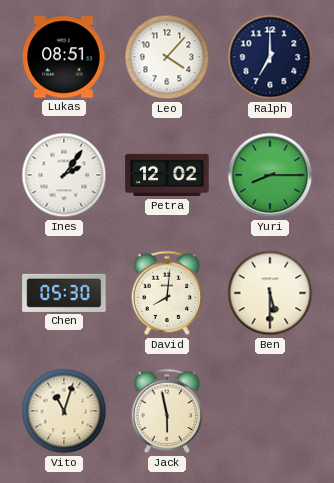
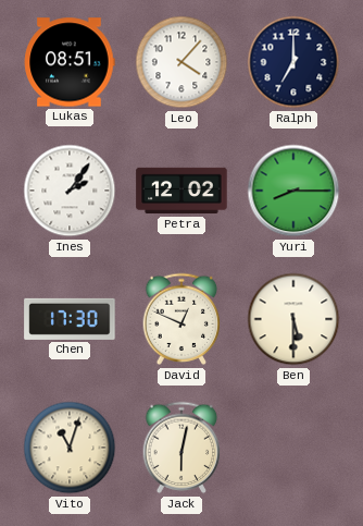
Chen: 05:30 -> 17:30
David: 8:01 -> 12:49
Jack: 5:58 -> 6:02
